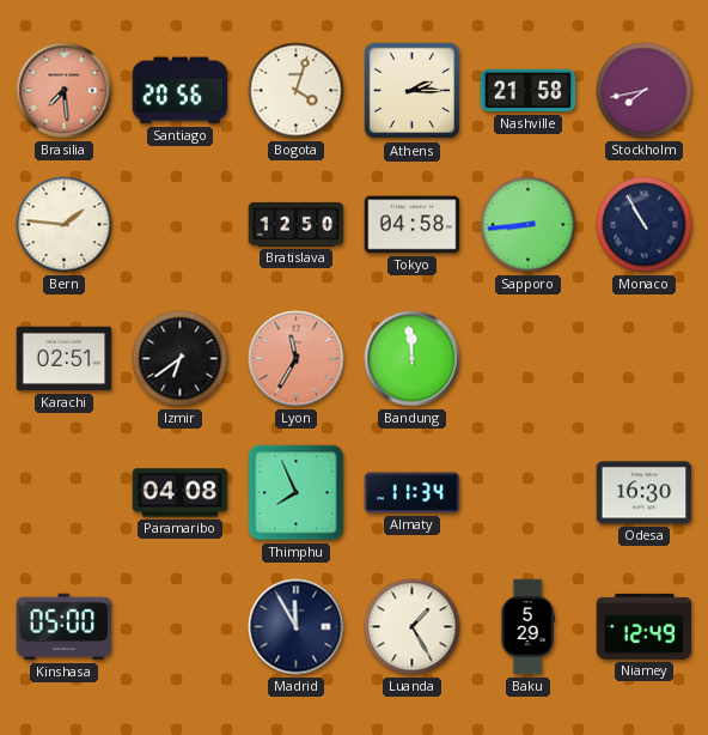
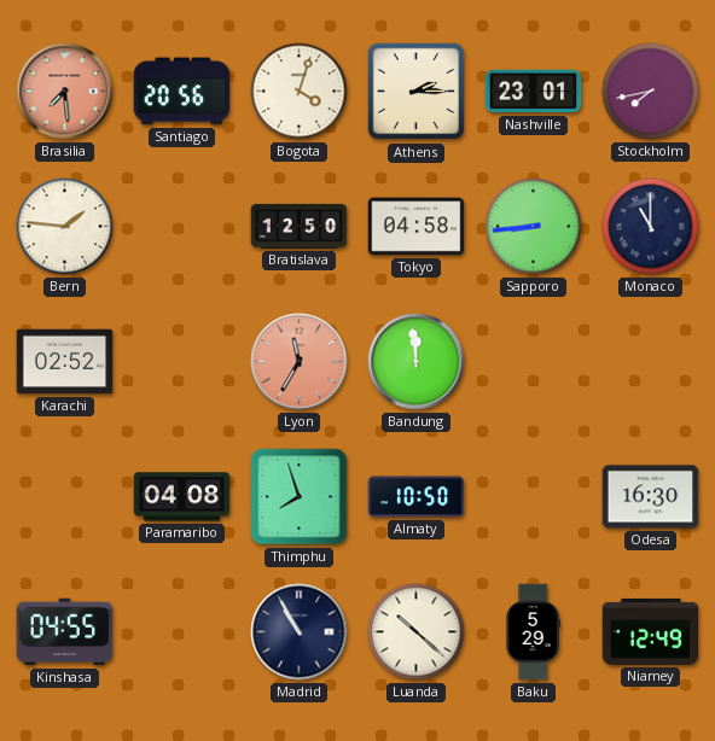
Nashville: 21:58 -> 23:01
Monaco: 10:55 -> 11:00
Karachi: 02:51 -> 02:52
Izmir: 6:39 -> none
Thimphu: 7:56 -> 7:57
Almaty: 11:34 -> 10:50
Kinshasa: 05:00 -> 04:55
Madrid: 11:55 -> 10:55
Luanda: 1:25 -> 10:22
